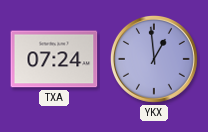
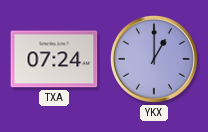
YKX: 12:59 -> 1:00
